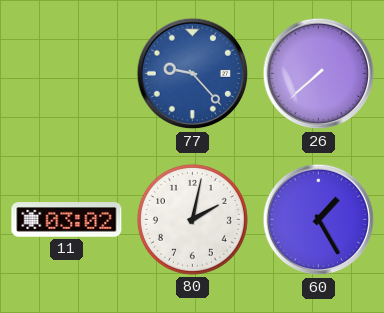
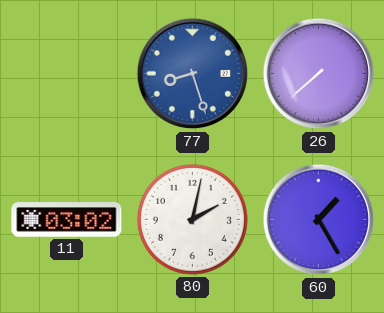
77: 9:23 -> 8:27
